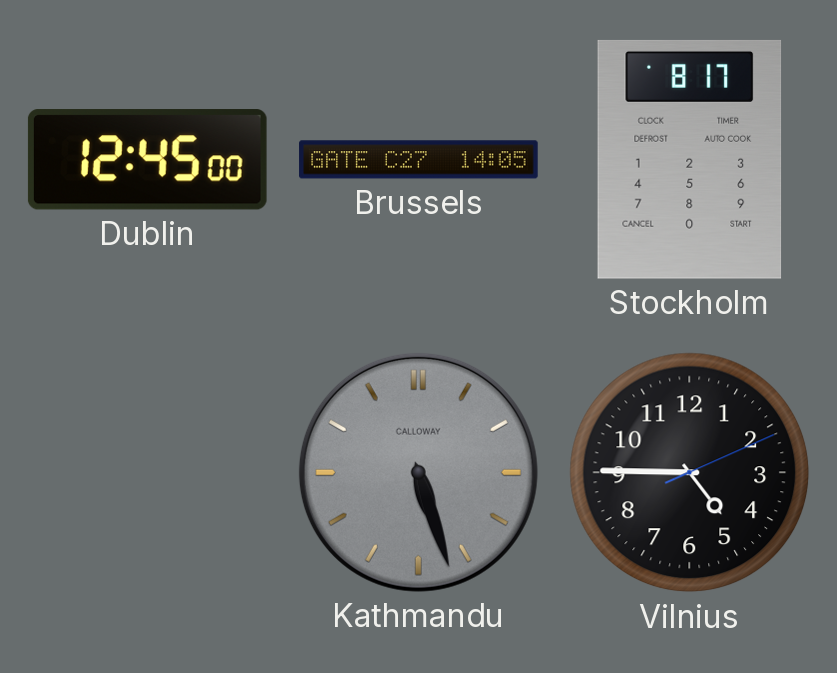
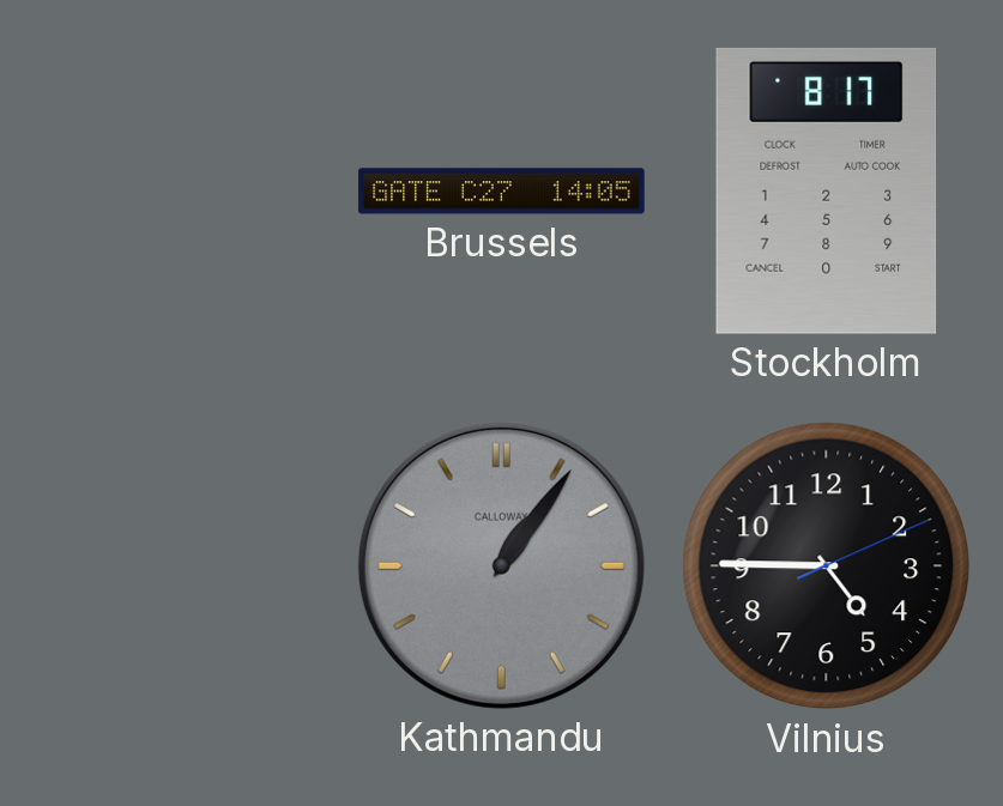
Dublin: 12:45 -> none
Kathmandu: 5:27 -> 1:06
